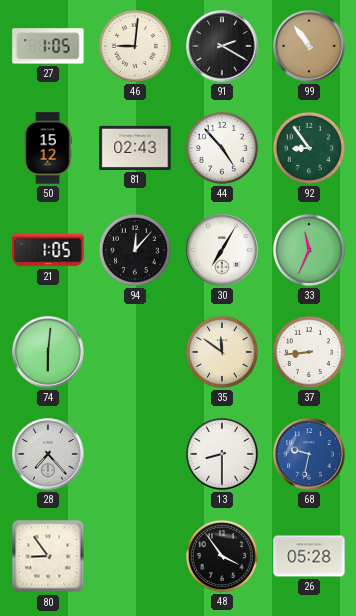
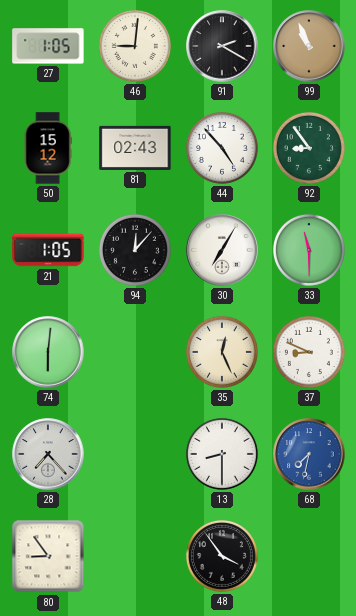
99: 10:54 -> 10:56
33: 11:34 -> 11:30
35: 11:51 -> 12:26
37: 8:44 -> 8:49
68: 9:32 -> 7:32
26: 05:28 -> none
